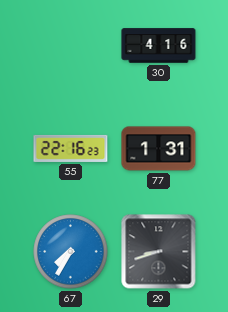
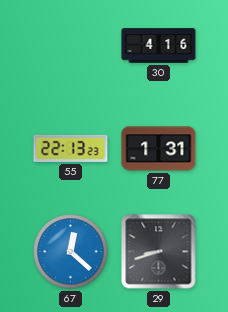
55: 22:16 -> 22:13
67: 7:35 -> 12:22
